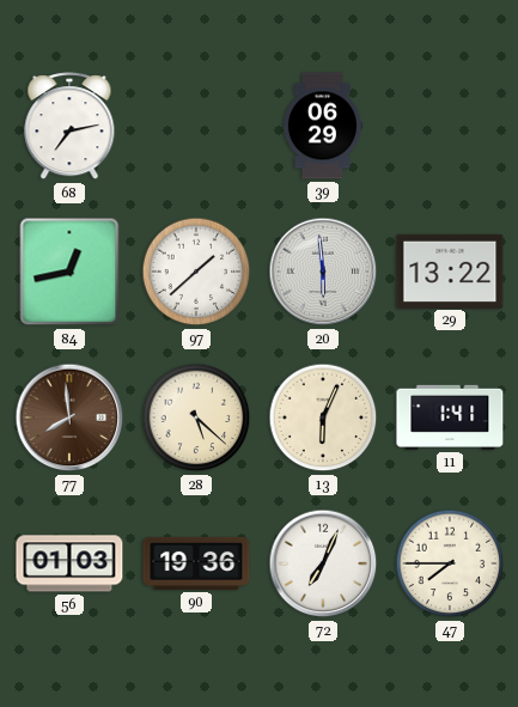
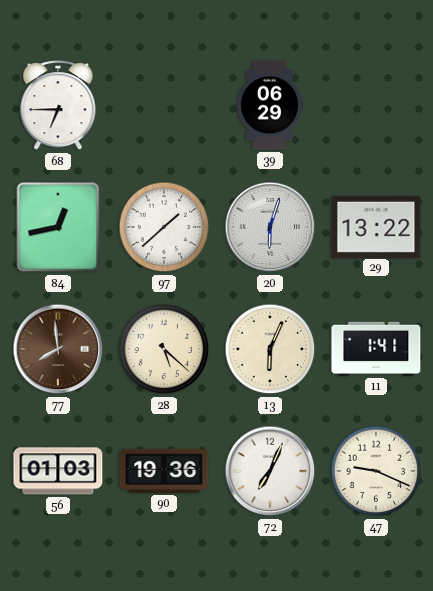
68: 7:13 -> 6:45
20: 5:59 -> 6:03
47: 7:45 -> 9:19
